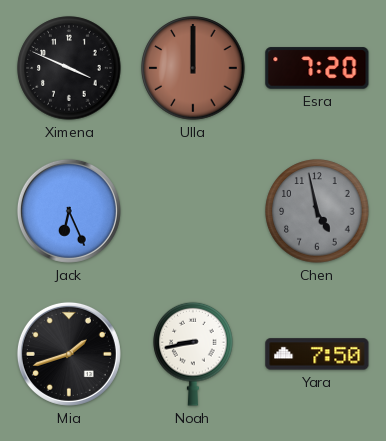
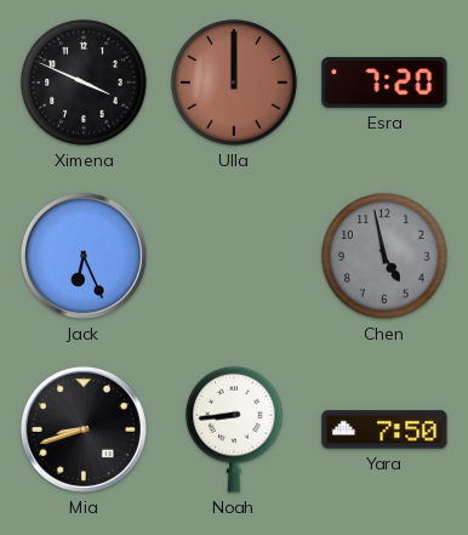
Mia: 1:42 -> 8:42
Noah: 8:43 -> 8:44
